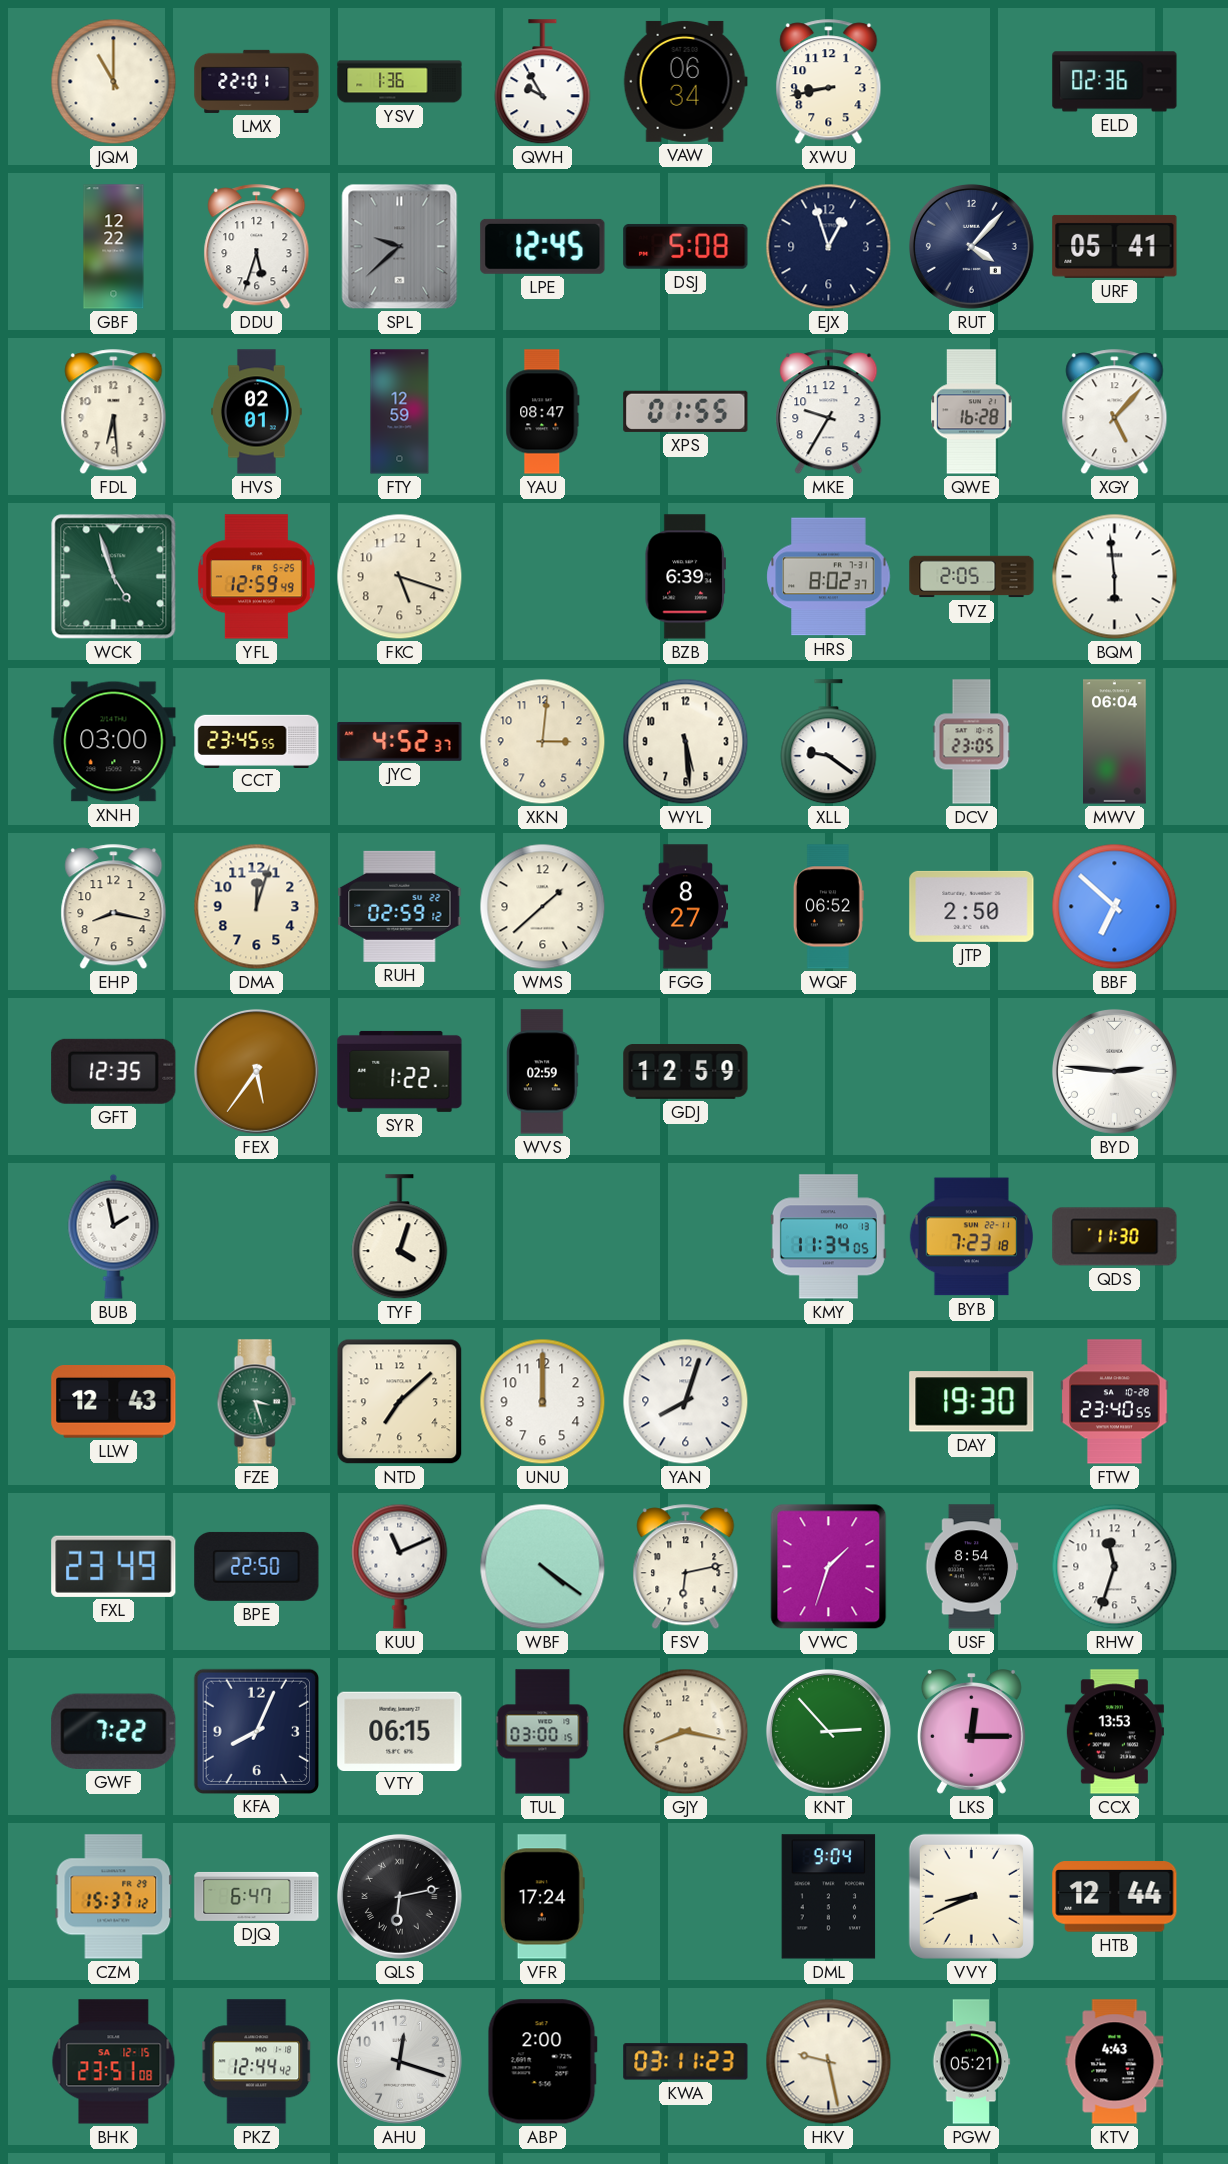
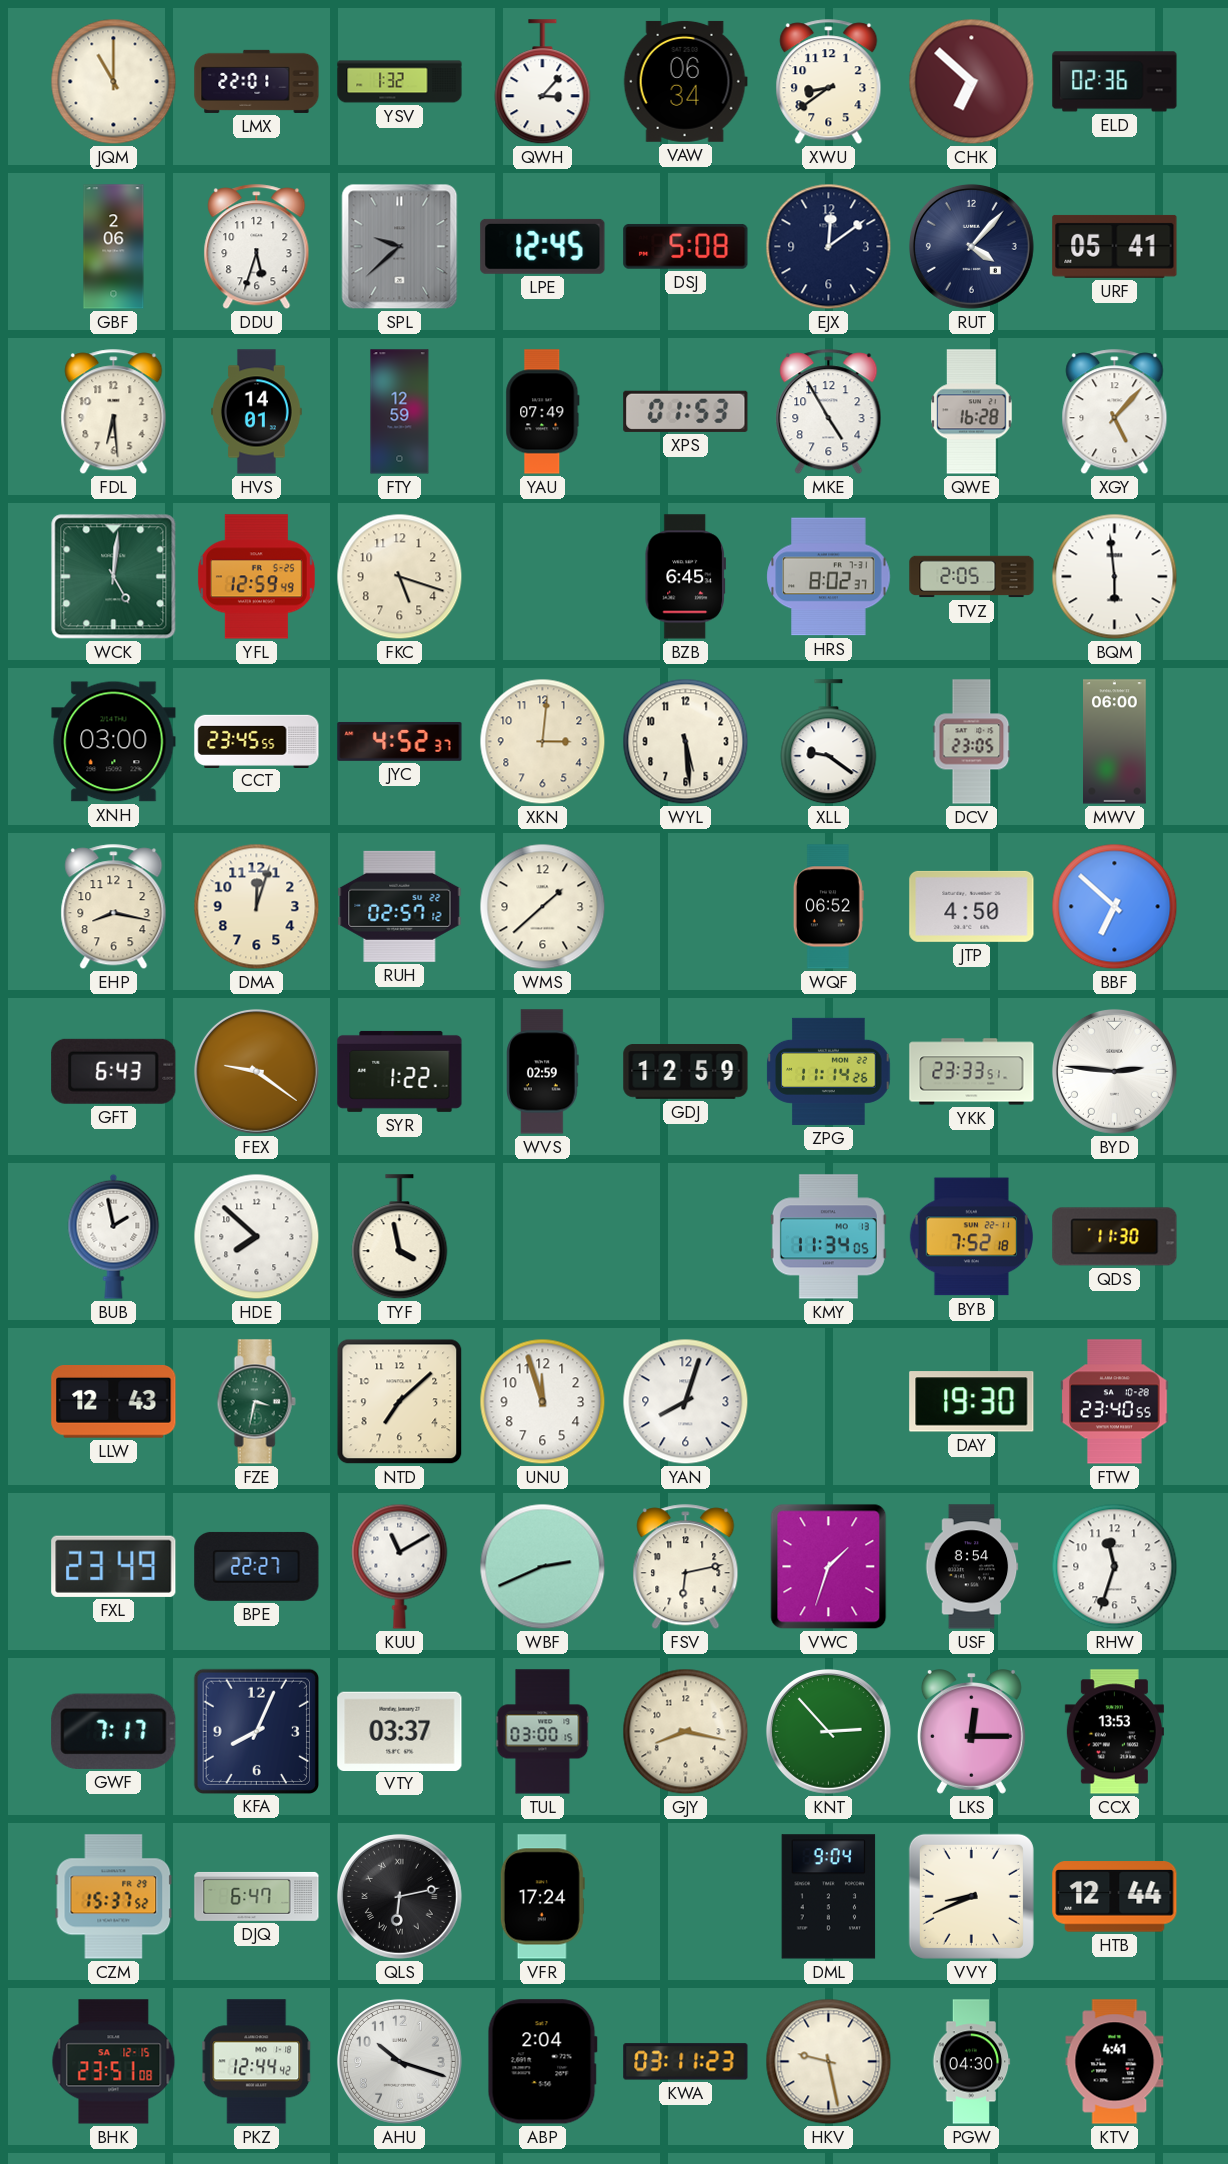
YSV: 1:36 -> 1:32
QWH: 9:55 -> 3:07
XWU: 8:43 -> 8:39
CHK: none -> 6:52
GBF: 12:22 -> 2:06
EJX: 12:57 -> 12:09
HVS: 02:01 -> 14:01
YAU: 08:47 -> 07:49
XPS: 01:55 -> 01:53
MKE: 9:35 -> 4:55
WCK: 4:57 -> 5:01
BZB: 6:39 -> 6:45
MWV: 06:04 -> 06:00
RUH: 02:59 -> 02:57
FGG: 8:27 -> none
JTP: 2:50 -> 4:50
GFT: 12:35 -> 6:43
FEX: 5:36 -> 9:21
ZPG: none -> 11:14
YKK: none -> 23:33
HDE: none -> 7:52
TYF: 4:03 -> 3:58
BYB: 7:23 -> 7:52
FZE: 3:27 -> 3:32
UNU: 12:00 -> 11:57
BPE: 22:50 -> 22:27
KUU: 11:11 -> 11:10
WBF: 4:21 -> 2:41
GWF: 7:22 -> 7:17
VTY: 06:15 -> 03:37
CZM: 15:37:12 -> 15:37:52
AHU: 12:18 -> 10:18
ABP: 2:00 -> 2:04
PGW: 05:21 -> 04:30
KTV: 4:43 -> 4:41
